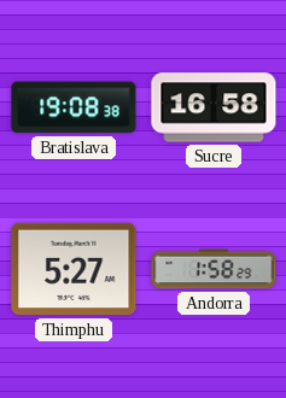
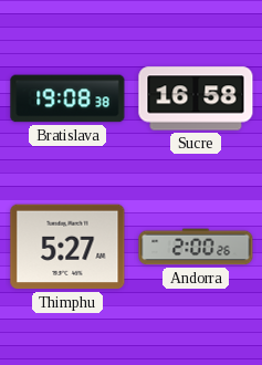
Andorra: 1:58 -> 2:00
